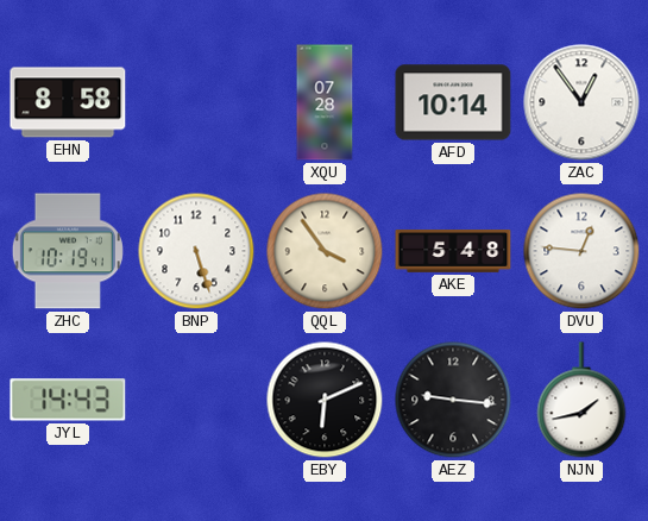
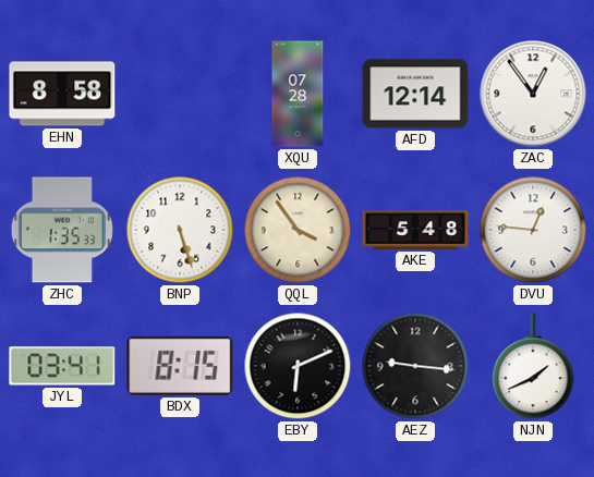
AFD: 10:14 -> 12:14
ZHC: 10:19 -> 1:35
JYL: 14:43 -> 03:41
BDX: none -> 8:15
NJN: 1:43 -> 1:41
